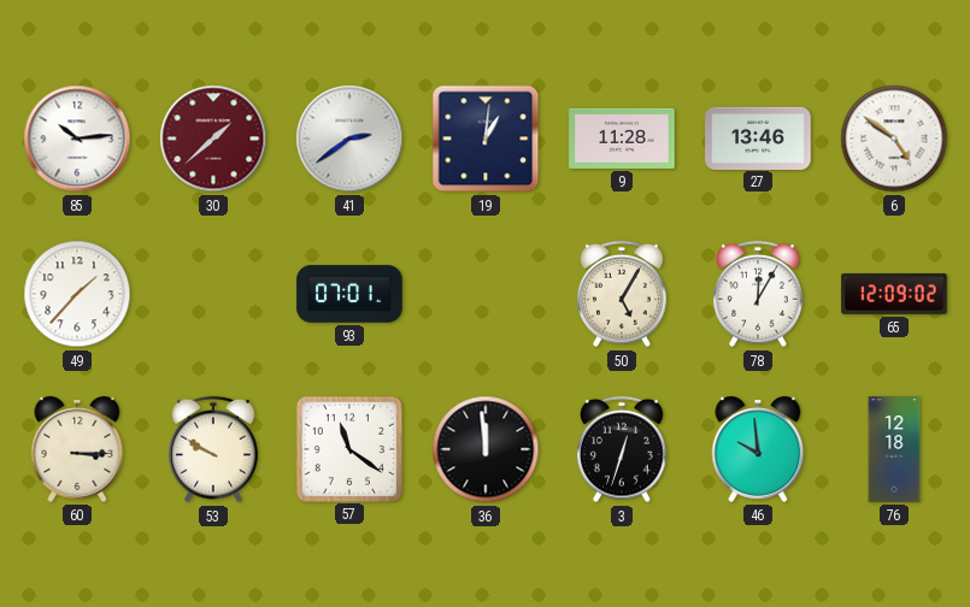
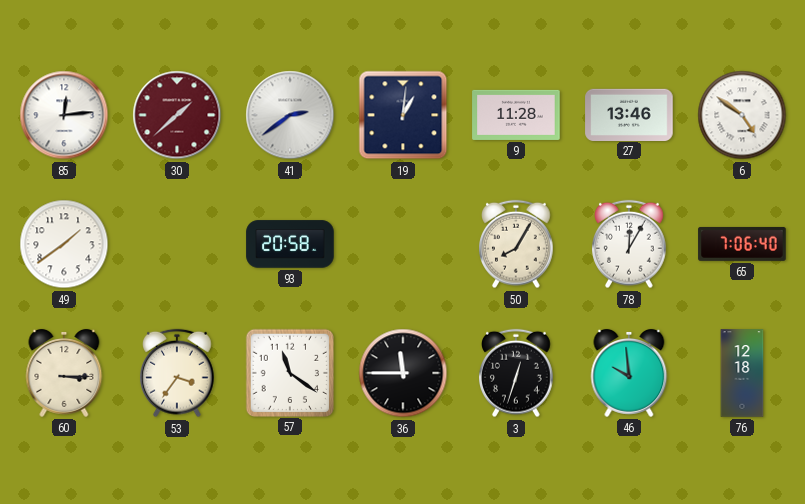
85: 10:14 -> 12:14
49: 1:37 -> 1:39
93: 07:01 -> 20:58
50: 5:05 -> 8:05
65: 12:09 -> 7:06
53: 9:50 -> 3:36
36: 11:59 -> 11:45
